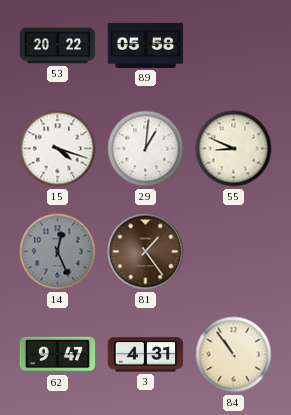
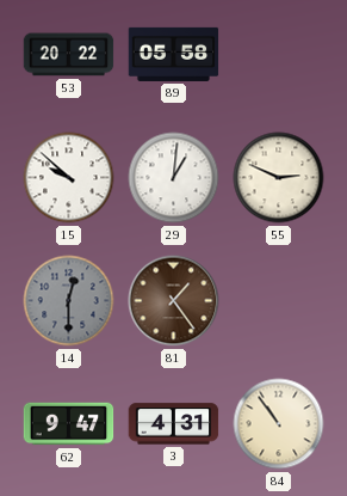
15: 4:18 -> 9:52
55: 8:49 -> 2:49
14: 12:26 -> 12:30
